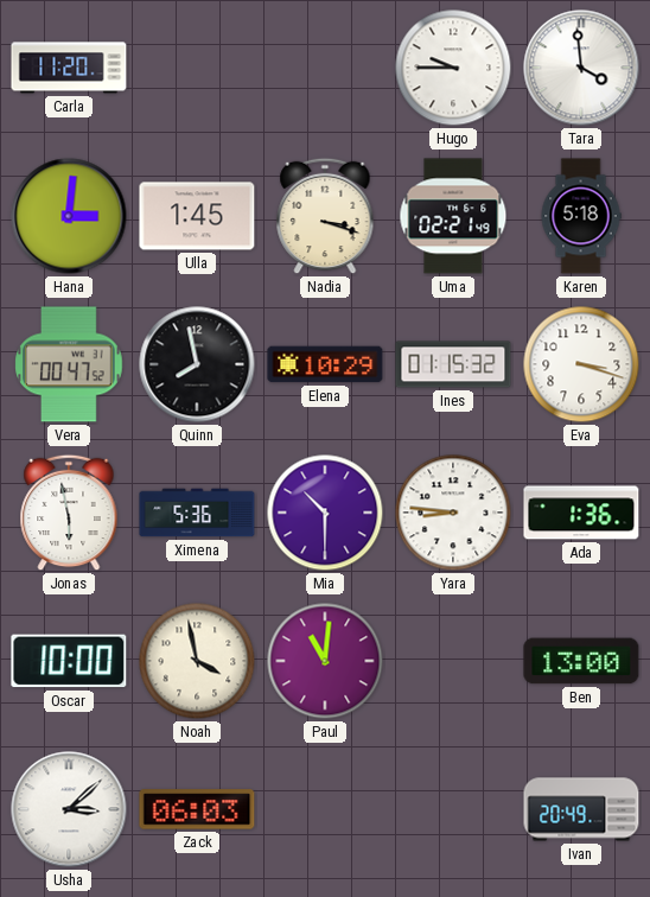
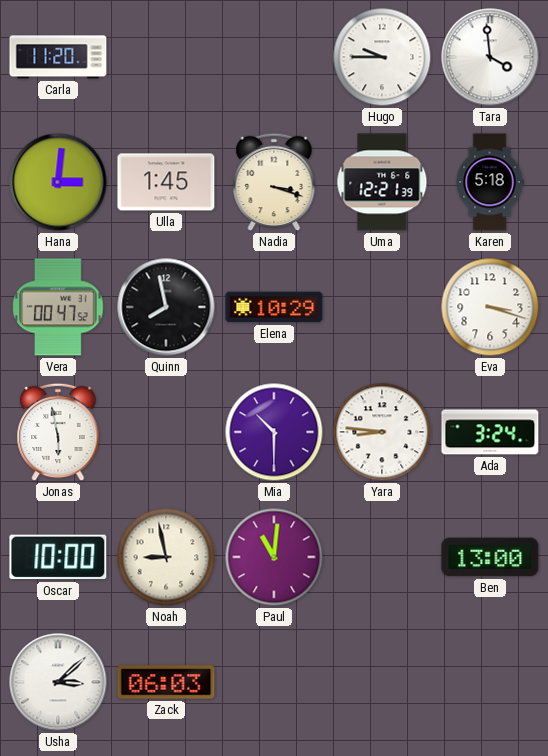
Uma: 02:21 -> 12:21
Ines: 01:15 -> none
Ximena: 5:36 -> none
Ada: 1:36 -> 3:24
Noah: 3:58 -> 8:58
Ivan: 20:49 -> none
